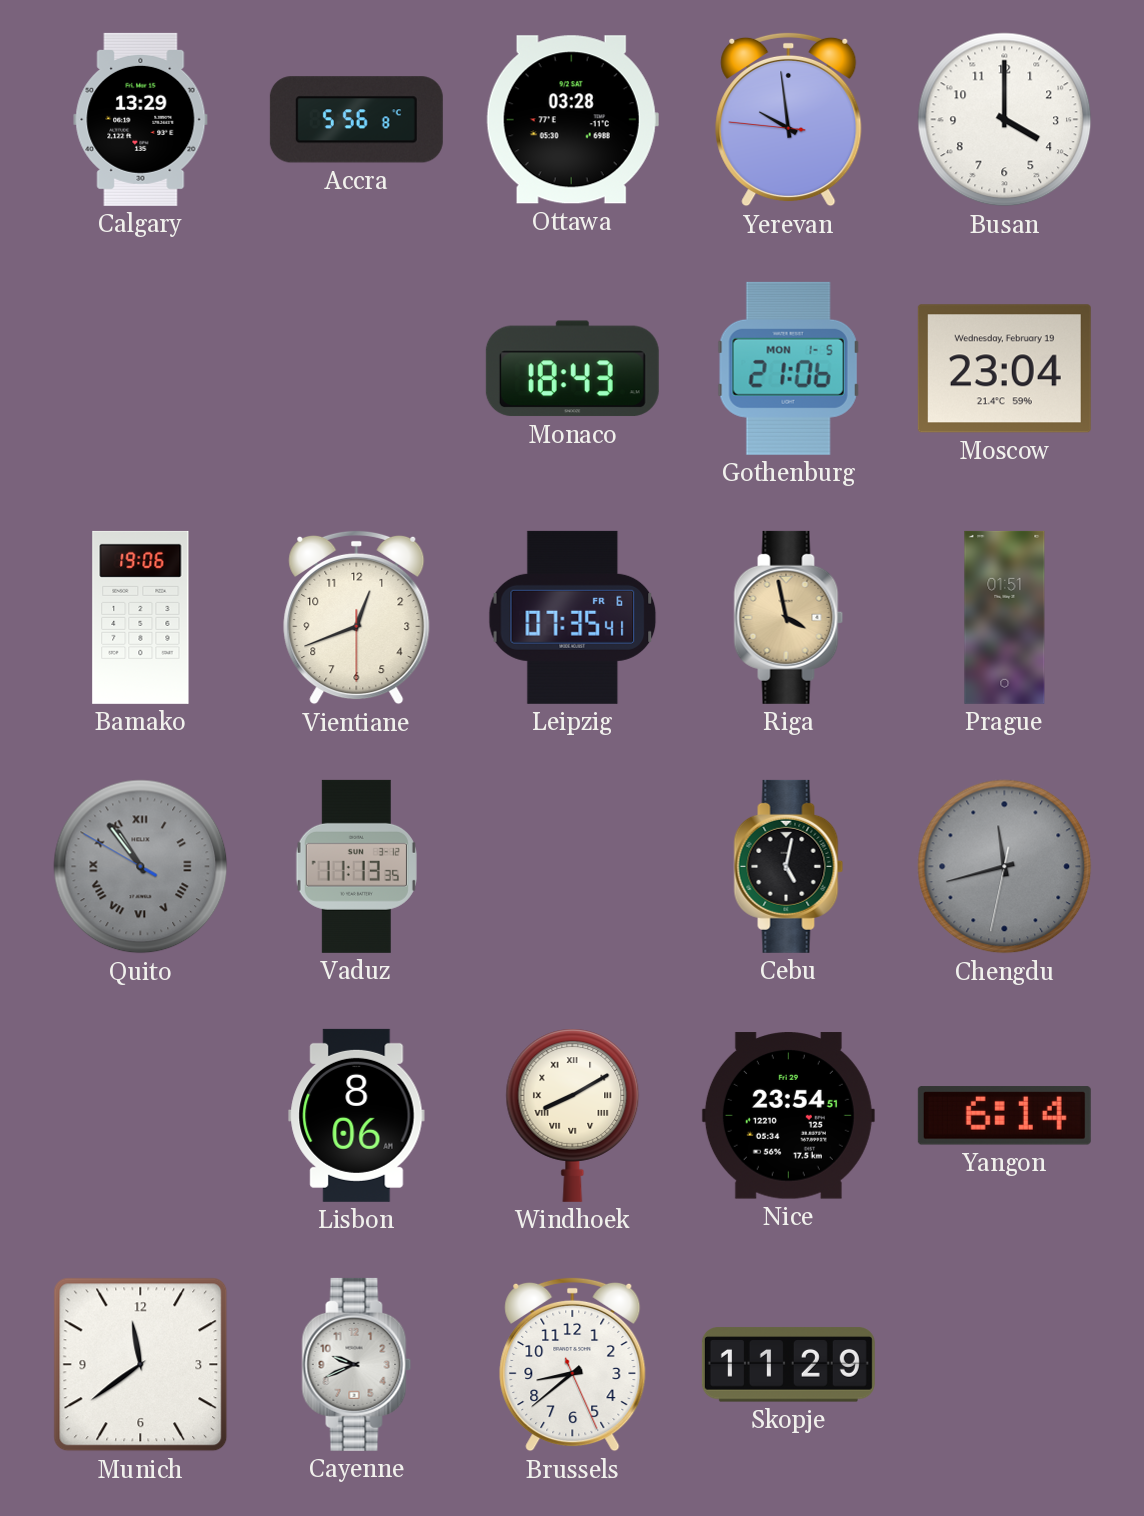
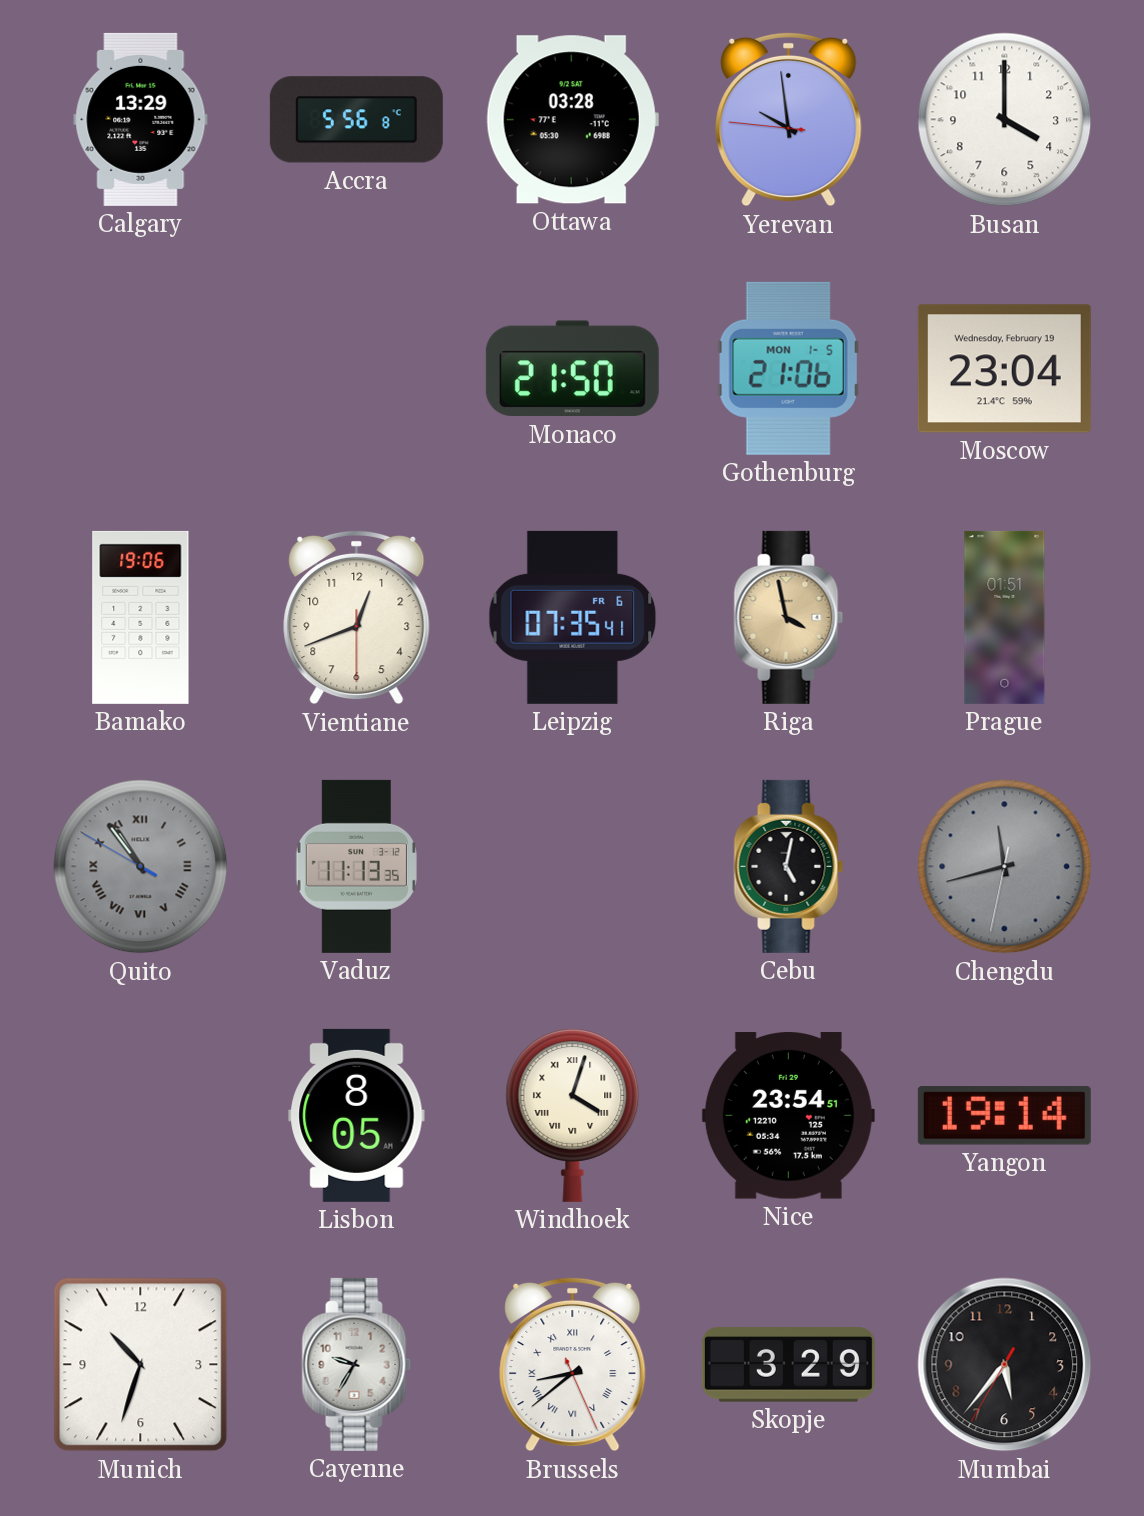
Monaco: 18:43 -> 21:50
Lisbon: 8:06 -> 8:05
Windhoek: 8:10 -> 4:03
Yangon: 6:14 -> 19:14
Munich: 11:39 -> 10:33
Cayenne: 9:41 -> 9:35
Brussels numerals: Arabic -> Roman
Skopje: 11:29 -> 3:29
Mumbai: none -> 5:36
